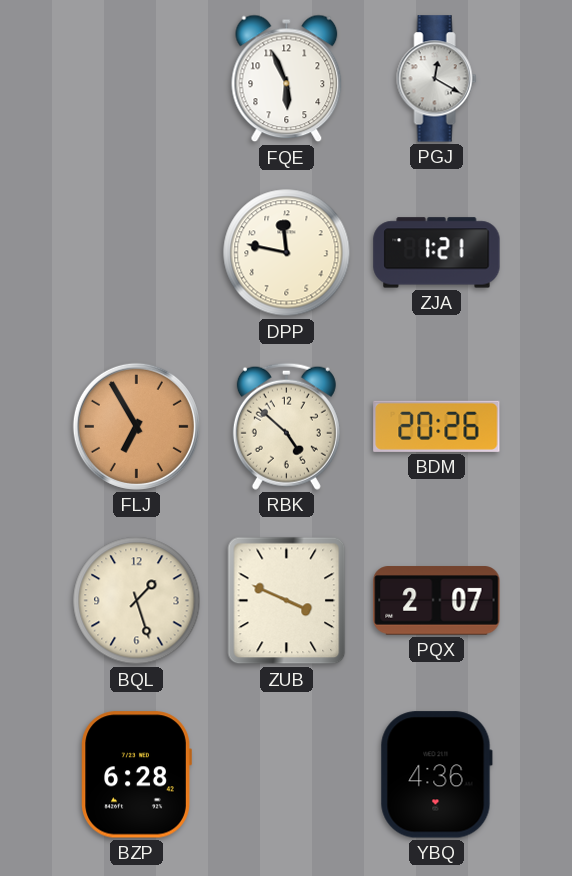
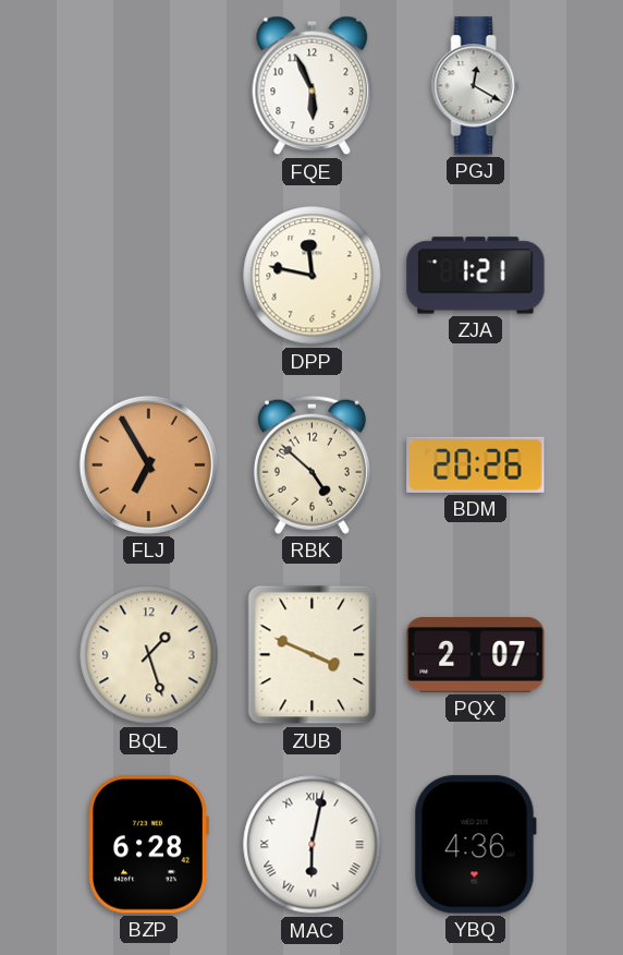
MAC: none -> 6:02
